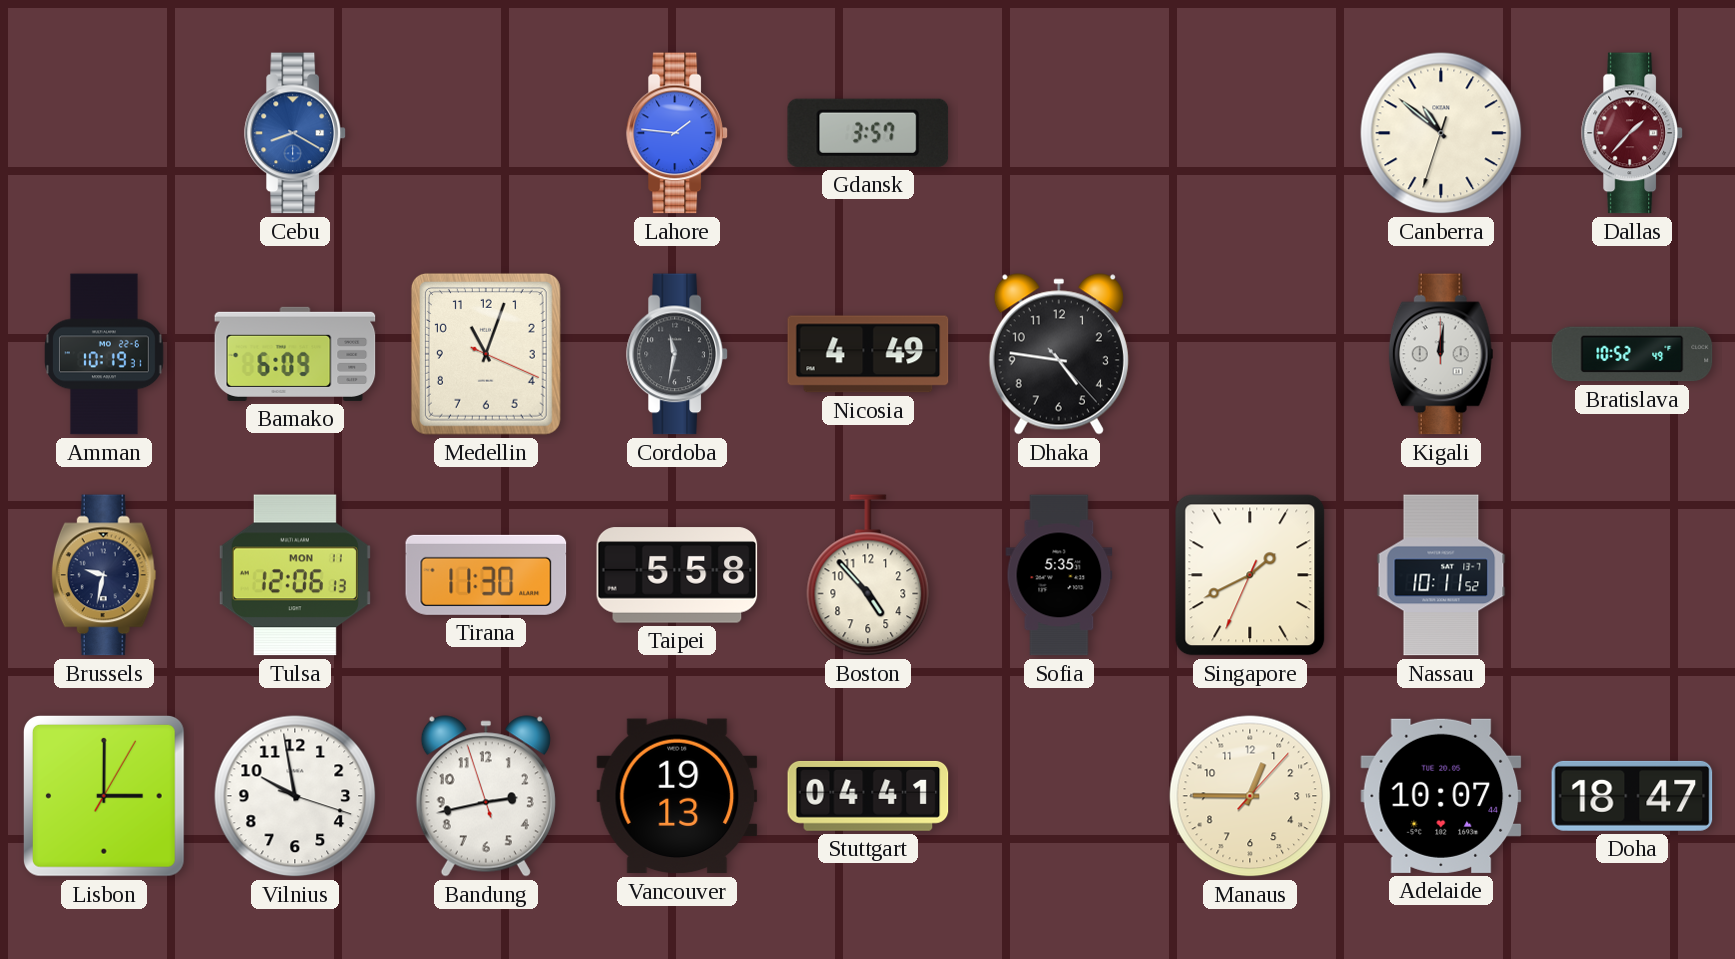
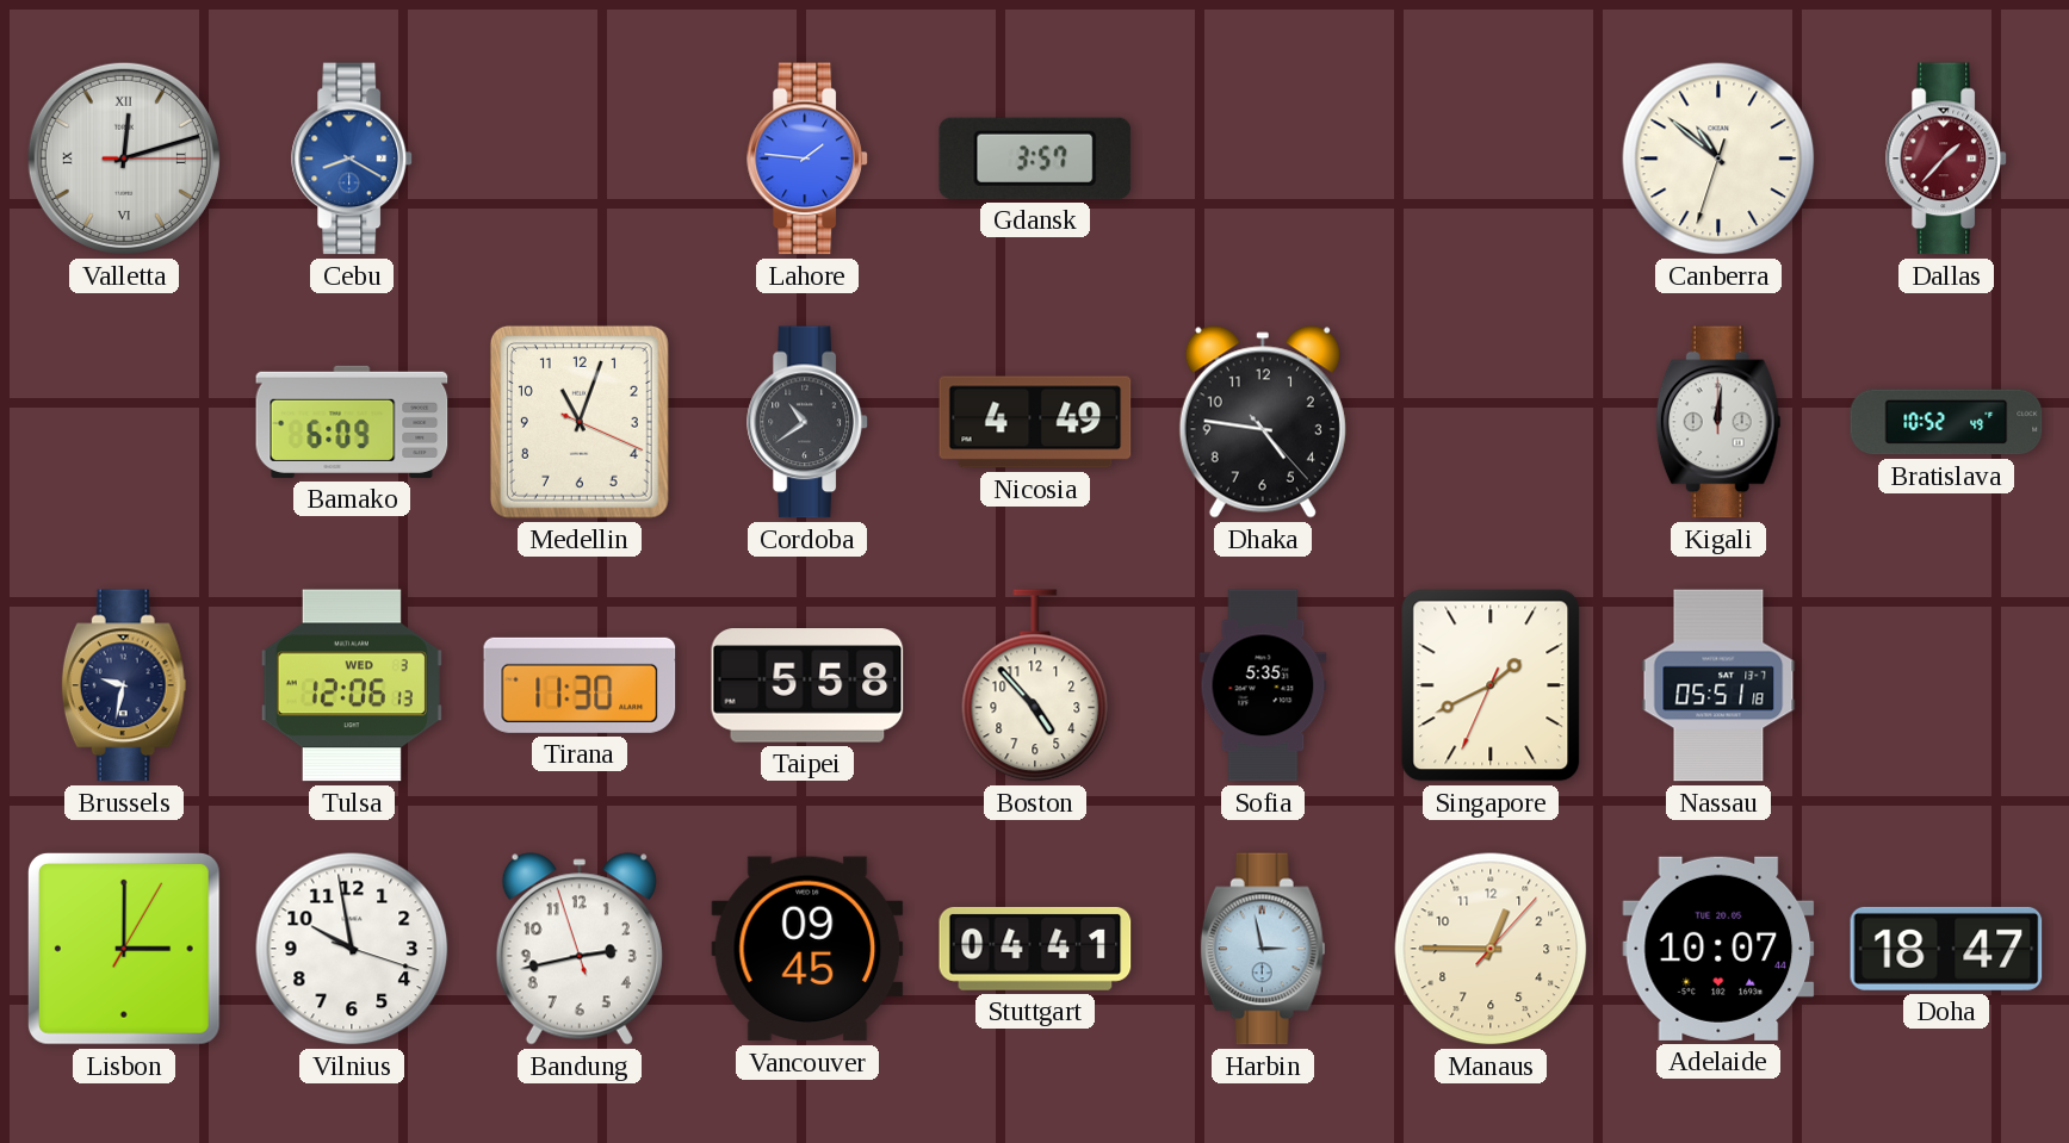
Valletta: none -> 12:12
Amman: 10:19 -> none
Cordoba: 11:32 -> 10:39
Tulsa date: MON 11 -> WED 3
Nassau: 10:11 -> 05:51
Vancouver: 19:13 -> 09:45
Harbin: none -> 2:58
